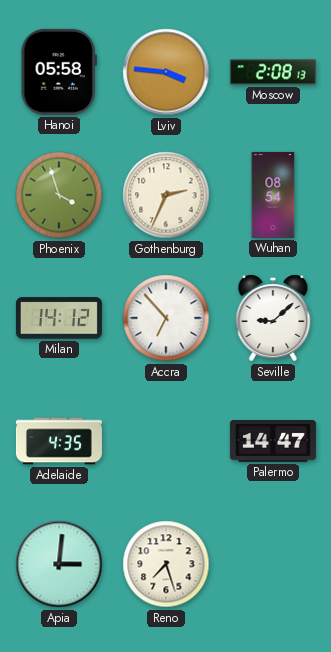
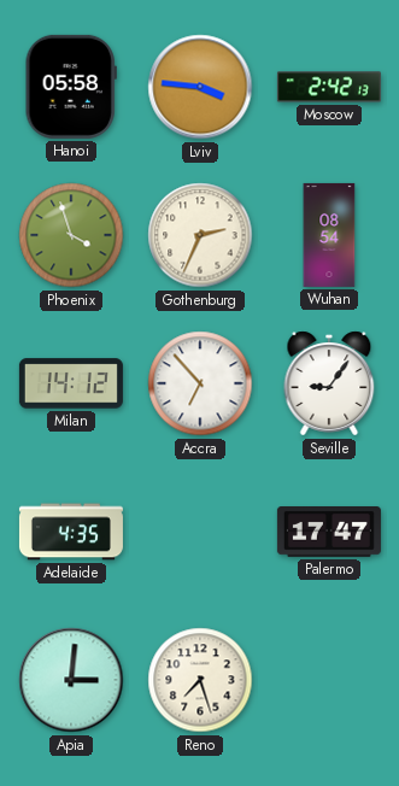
Moscow: 2:08 -> 2:42
Seville: 9:08 -> 9:06
Palermo: 14:47 -> 17:47
